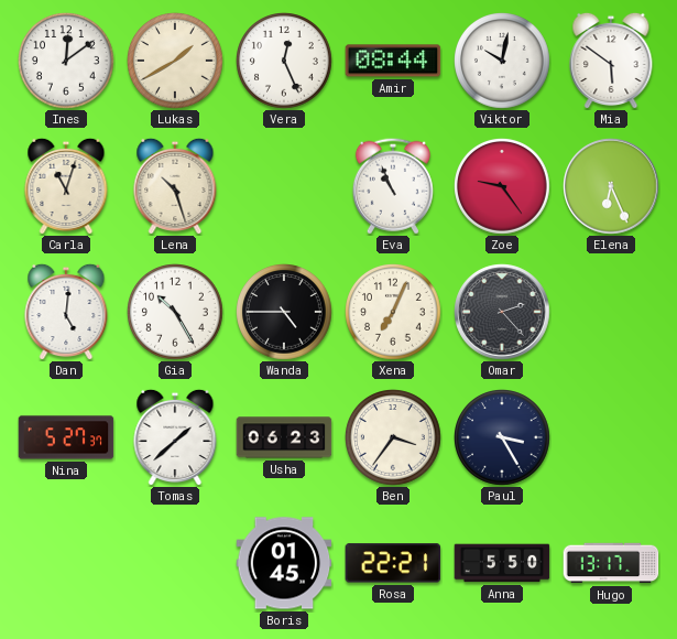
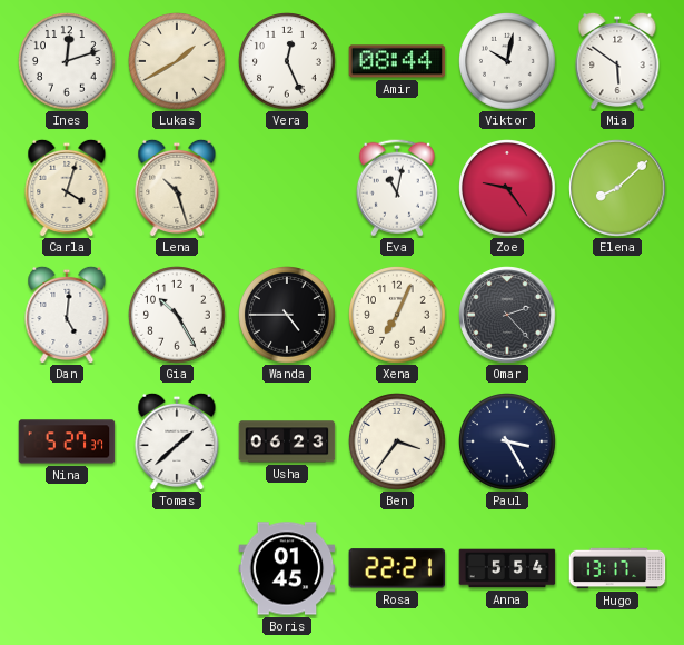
Ines: 12:09 -> 12:12
Carla: 11:03 -> 4:03
Eva: 10:56 -> 11:02
Elena: 6:26 -> 8:08
Anna: 5:50 -> 5:54
